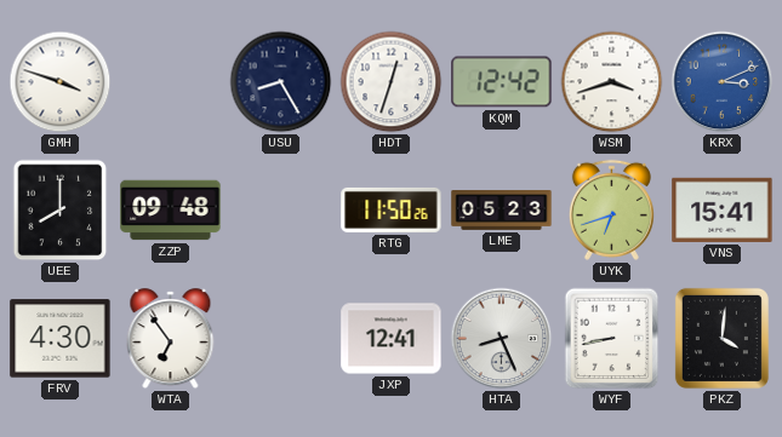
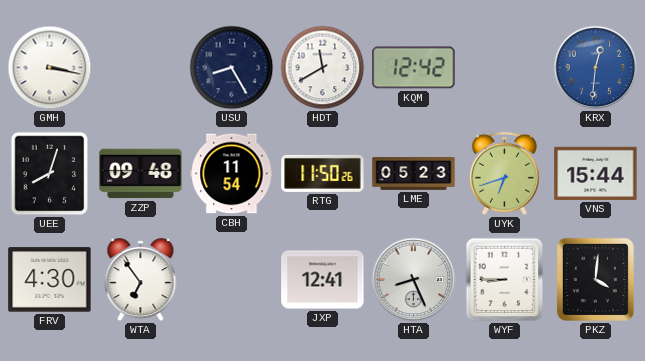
GMH: 3:48 -> 3:17
HDT: 12:33 -> 11:40
WSM: 3:42 -> none
KRX: 3:11 -> 12:31
UEE: 8:00 -> 8:03
CBH: none -> 11:54
VNS: 15:41 -> 15:44
WYF: 8:43 -> 8:45
